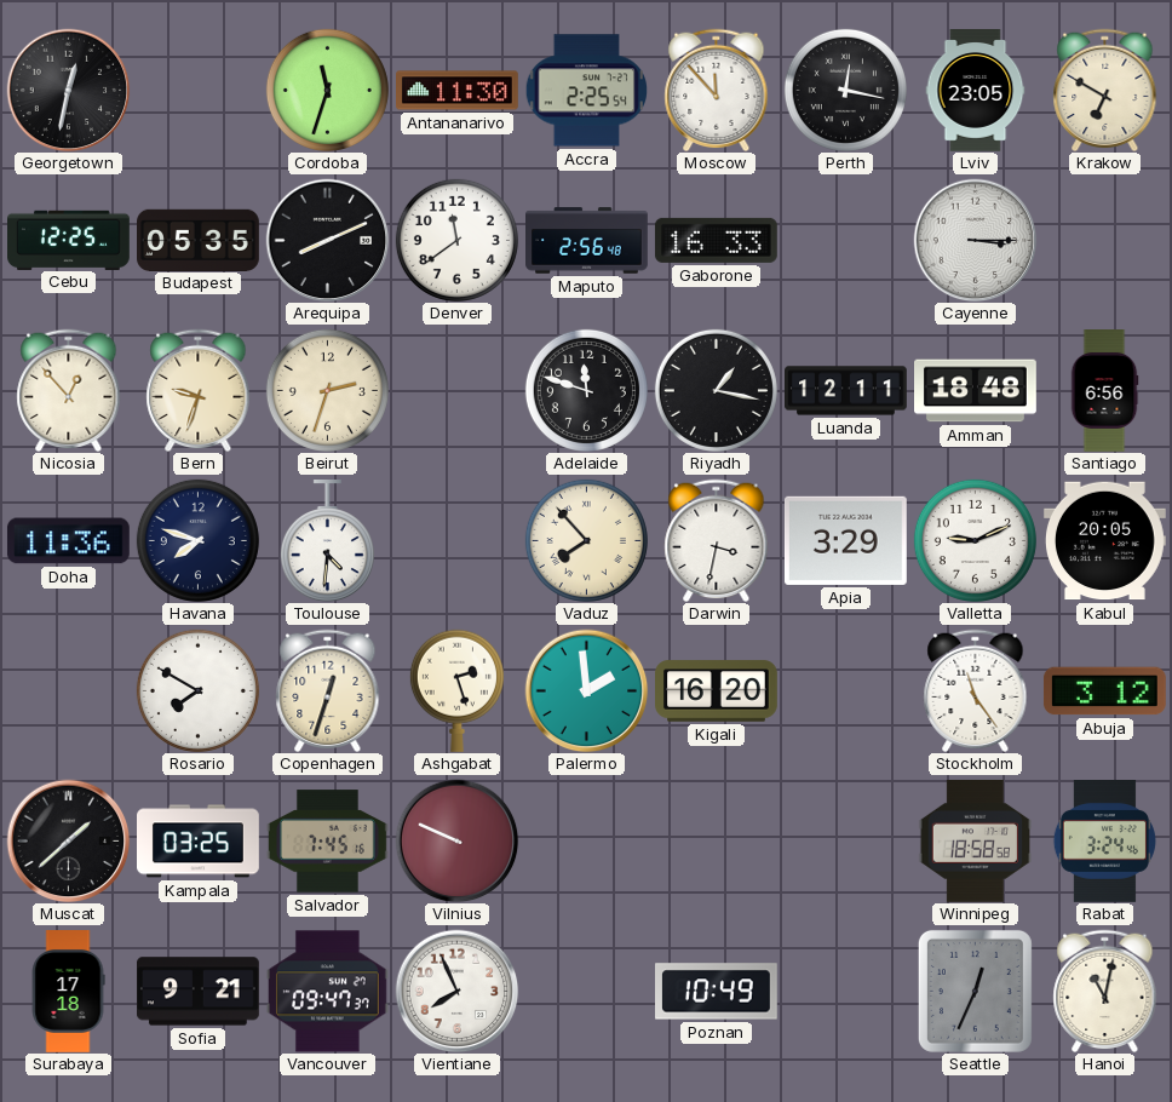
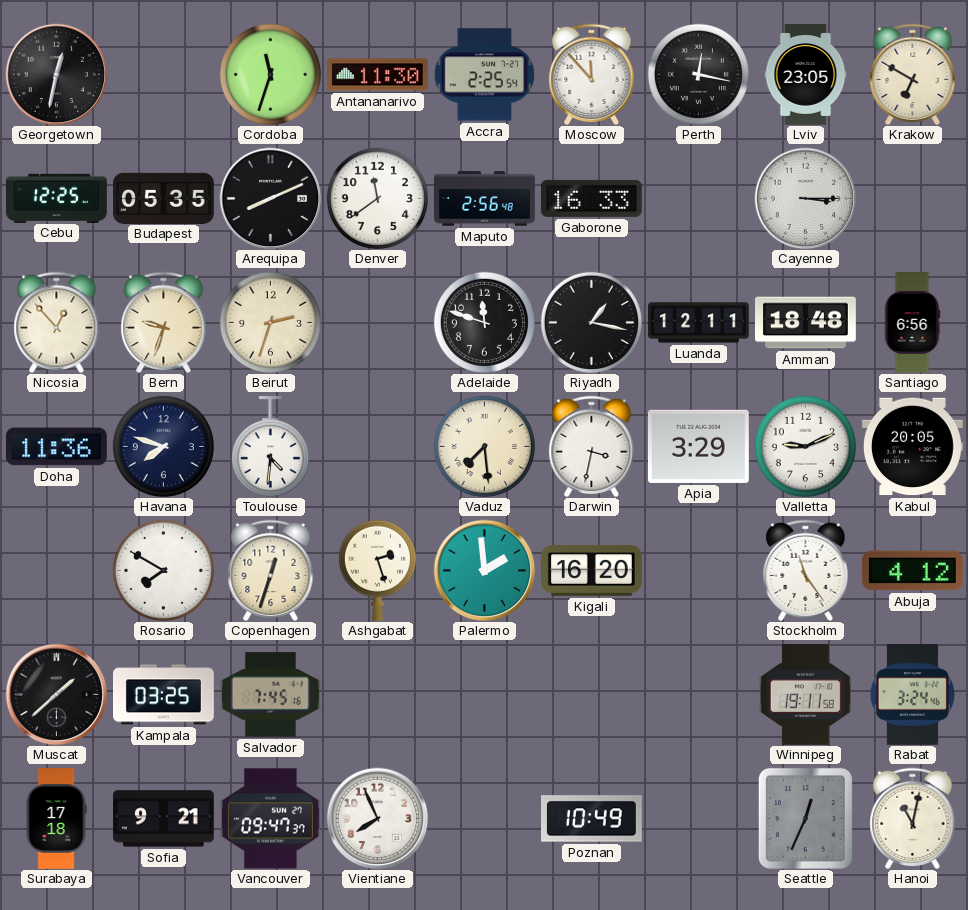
Vaduz: 7:53 -> 7:29
Abuja: 3:12 -> 4:12
Vilnius: 9:49 -> none
Winnipeg: 18:58 -> 19:11
